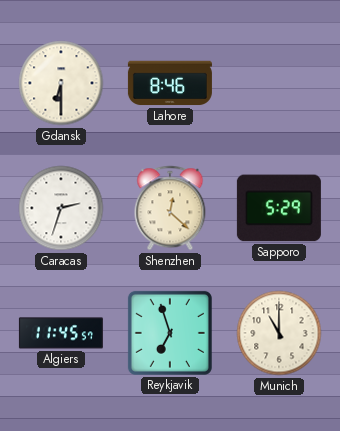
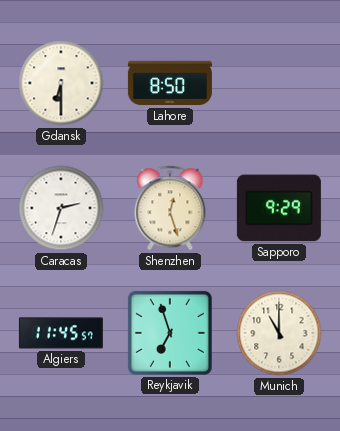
Lahore: 8:46 -> 8:50
Shenzhen: 12:22 -> 12:27
Sapporo: 5:29 -> 9:29
